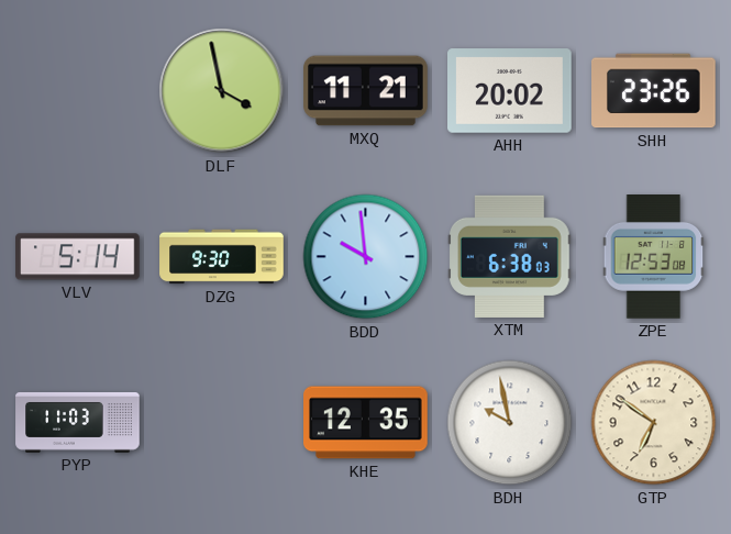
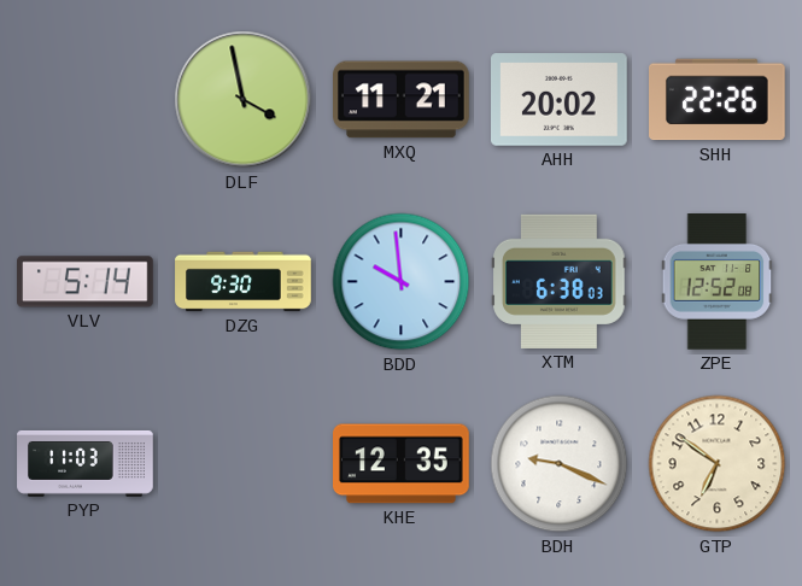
SHH: 23:26 -> 22:26
ZPE: 12:53 -> 12:52
BDH: 9:58 -> 9:19
